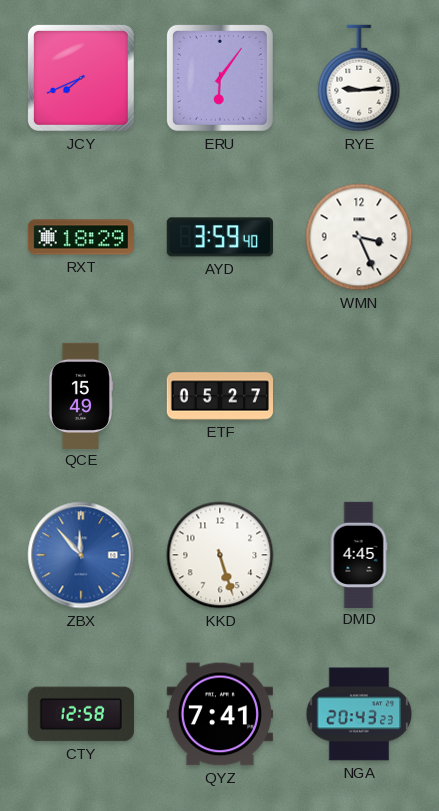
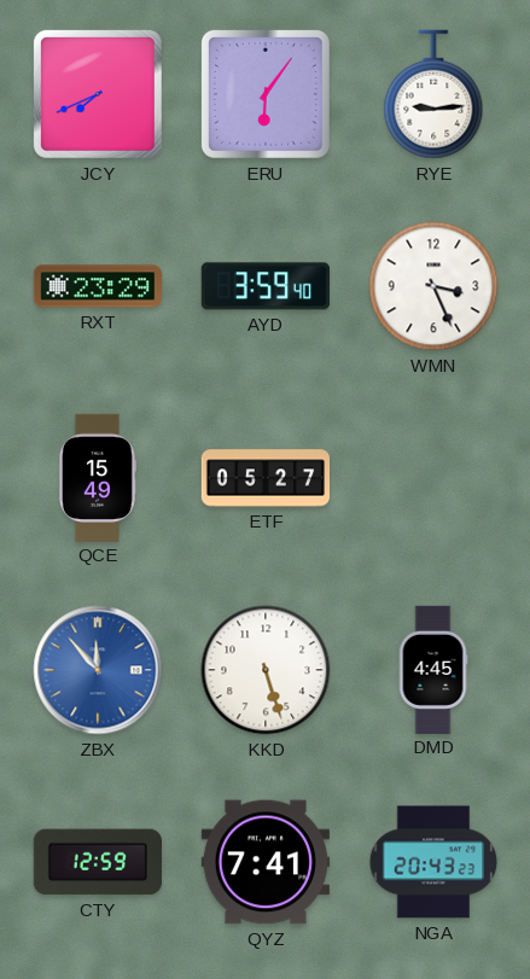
RXT: 18:29 -> 23:29
CTY: 12:58 -> 12:59
